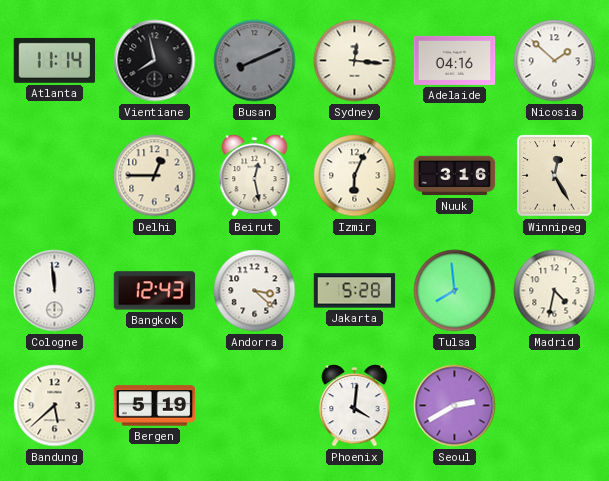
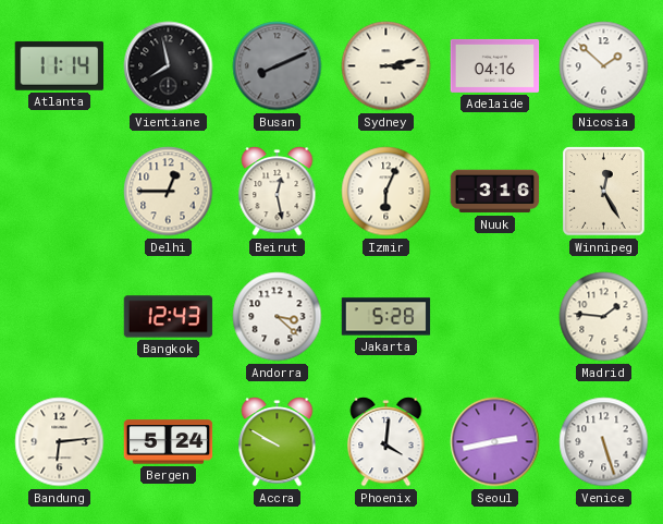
Sydney: 12:16 -> 3:13
Cologne: 11:59 -> none
Tulsa: 7:59 -> none
Madrid: 4:32 -> 1:46
Bandung: 5:38 -> 6:14
Bergen: 5:19 -> 5:24
Accra: none -> 9:50
Seoul: 2:40 -> 2:43
Venice: none -> 5:27
